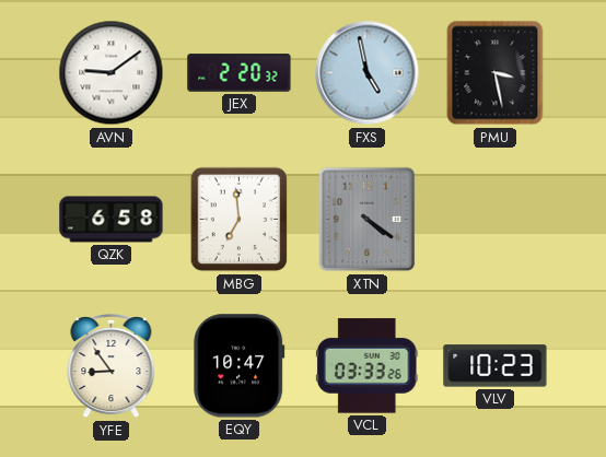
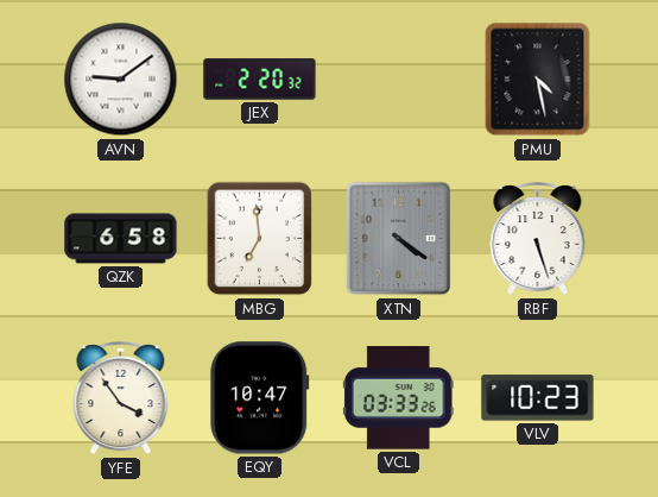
FXS: 4:58 -> none
PMU: 3:28 -> 4:28
RBF: none -> 5:27
YFE: 8:54 -> 3:54
